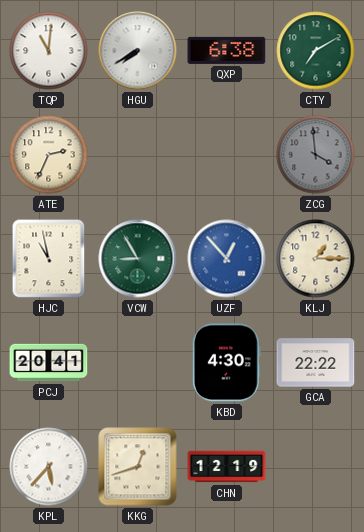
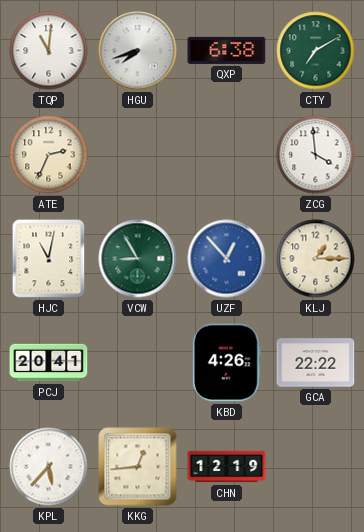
HGU: 7:40 -> 7:42
ZCG dial: grey -> white
HJC: 10:58 -> 11:02
KBD: 4:30 -> 4:26
KKG: 12:42 -> 12:44
